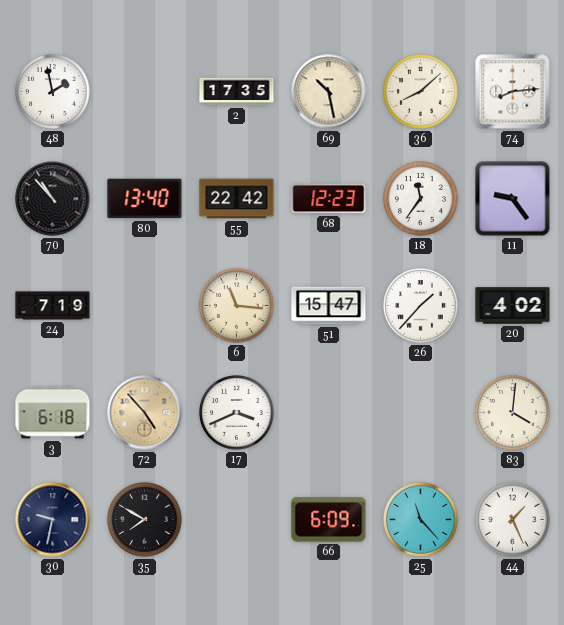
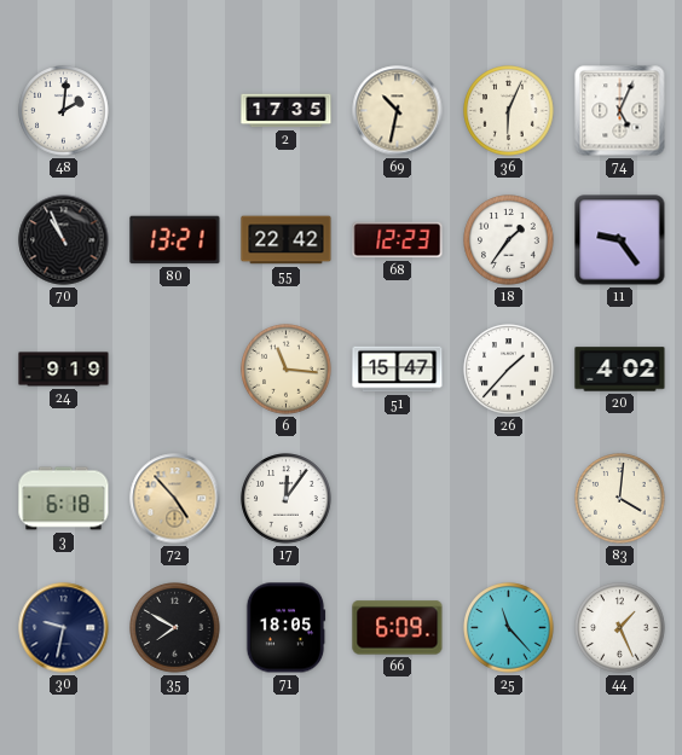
48: 1:58 -> 2:01
69: 10:28 -> 10:32
36: 8:08 -> 6:04
74: 8:14 -> 5:04
70: 10:53 -> 10:56
80: 13:40 -> 13:21
18: 11:36 -> 1:36
24: 7:19 -> 9:19
17: 3:41 -> 12:06
71: none -> 18:05
